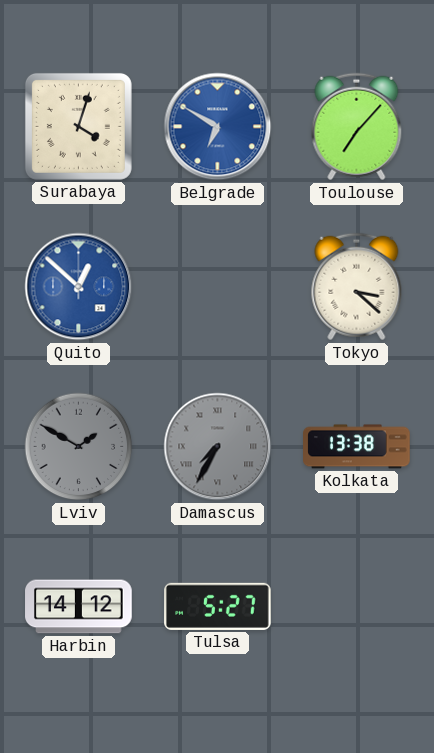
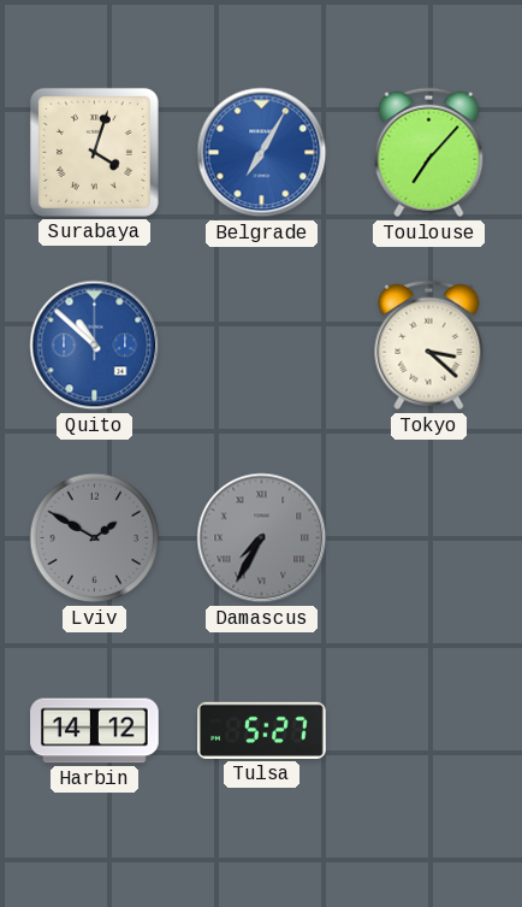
Belgrade: 6:50 -> 7:05
Quito: 12:52 -> 10:52
Kolkata: 13:38 -> none
